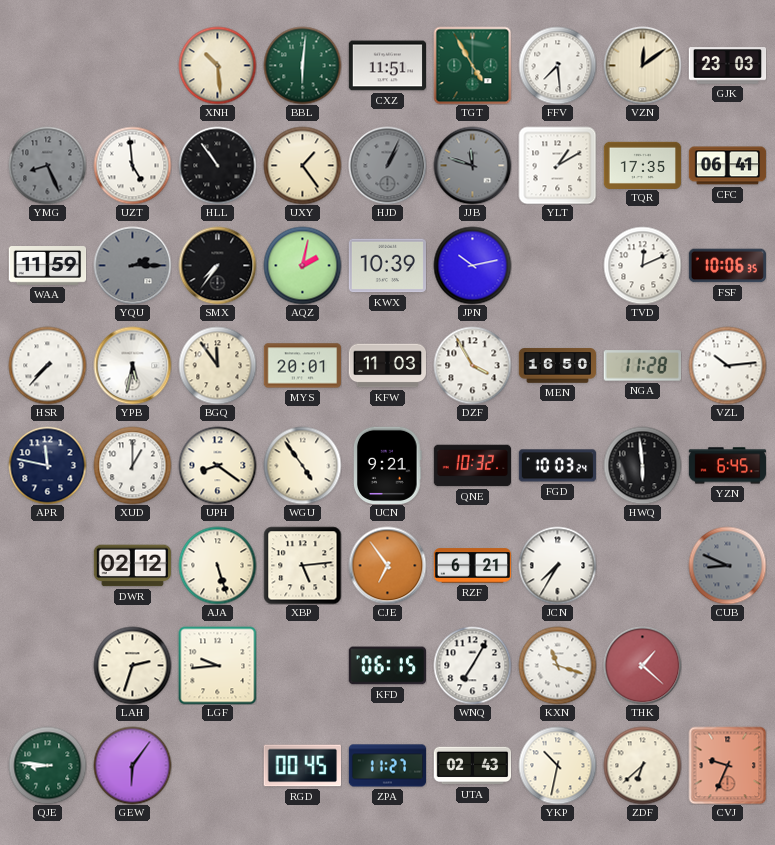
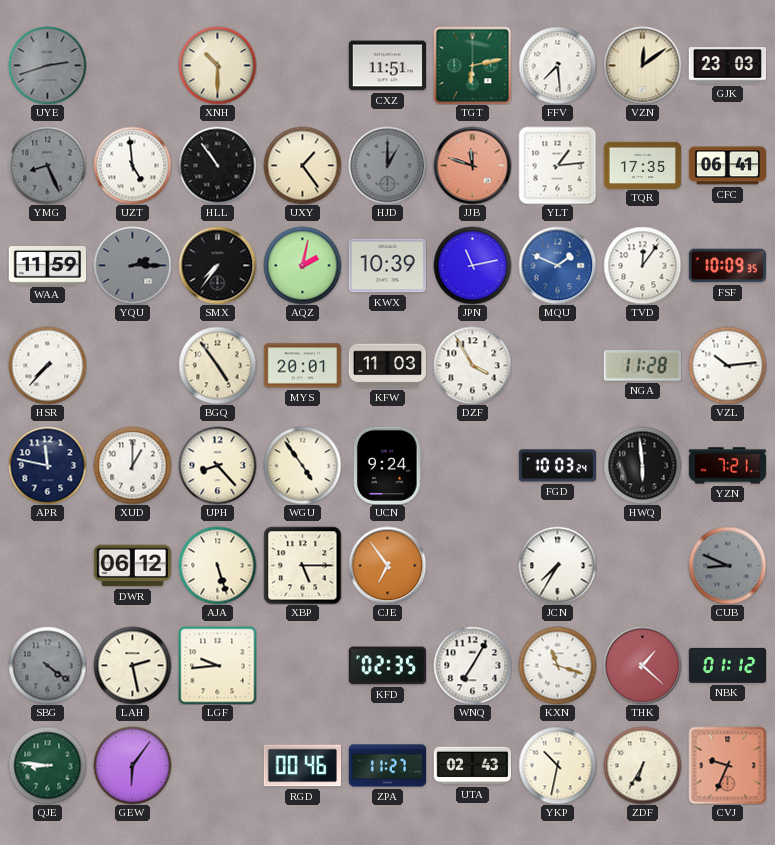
UYE: none -> 2:42
XNH: 10:29 -> 10:30
BBL: 6:01 -> none
TGT: 4:55 -> 6:13
HJD: 1:04 -> 1:00
JJB dial: grey -> salmon
YLT: 1:10 -> 1:14
JPN: 10:13 -> 11:13
MQU: none -> 1:49
TVD: 12:11 -> 12:06
FSF: 10:06 -> 10:09
YPB: 5:32 -> none
BGQ: 11:54 -> 4:54
MEN: 16:50 -> none
UPH: 8:21 -> 8:23
UCN: 9:21 -> 9:24
QNE: 10:32 -> none
YZN: 6:45 -> 7:21
DWR: 02:12 -> 06:12
XBP: 5:14 -> 5:15
RZF: 6:21 -> none
SBG: none -> 4:21
LAH: 2:33 -> 2:28
KFD: 06:15 -> 02:35
NBK: none -> 01:12
RGD: 00:45 -> 00:46
ZDF: 6:38 -> 6:35
